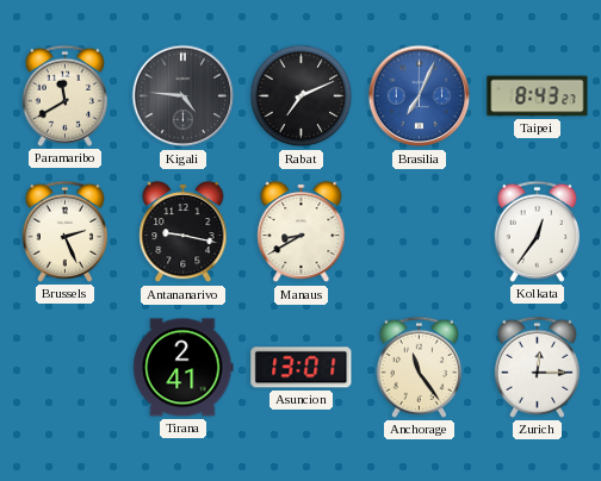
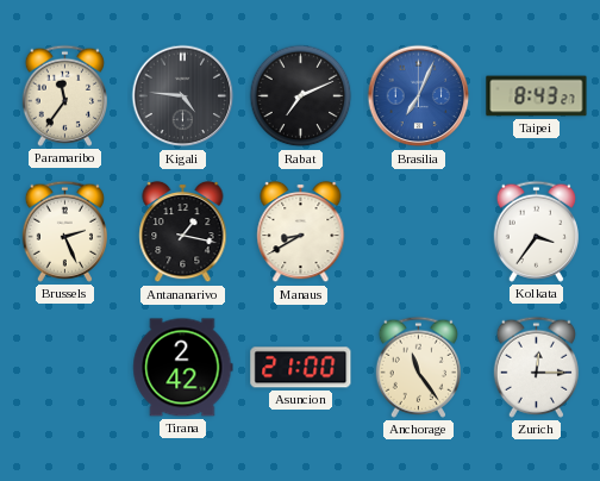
Paramaribo: 11:40 -> 11:36
Antananarivo: 9:17 -> 1:17
Kolkata: 12:36 -> 3:36
Tirana: 2:41 -> 2:42
Asuncion: 13:01 -> 21:00
